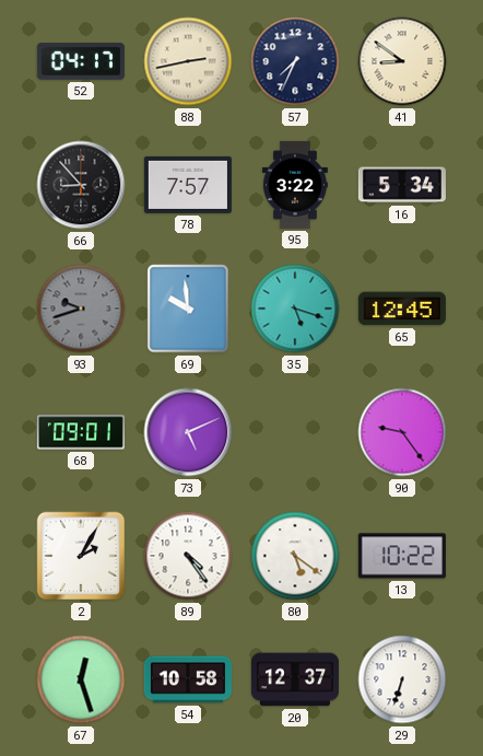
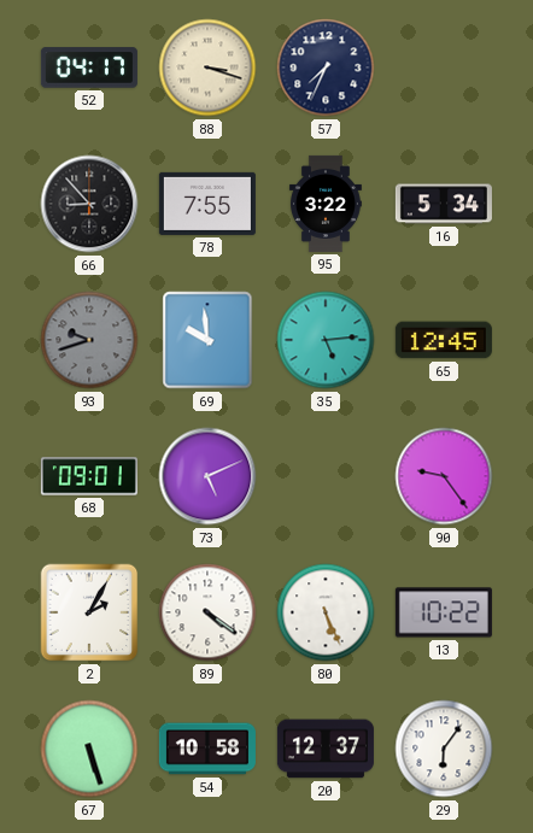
88: 2:43 -> 3:18
41: 8:51 -> none
78: 7:57 -> 7:55
35: 5:18 -> 5:14
89: 4:24 -> 4:21
80: 5:21 -> 5:26
67: 12:27 -> 5:27
29: 6:33 -> 6:06
